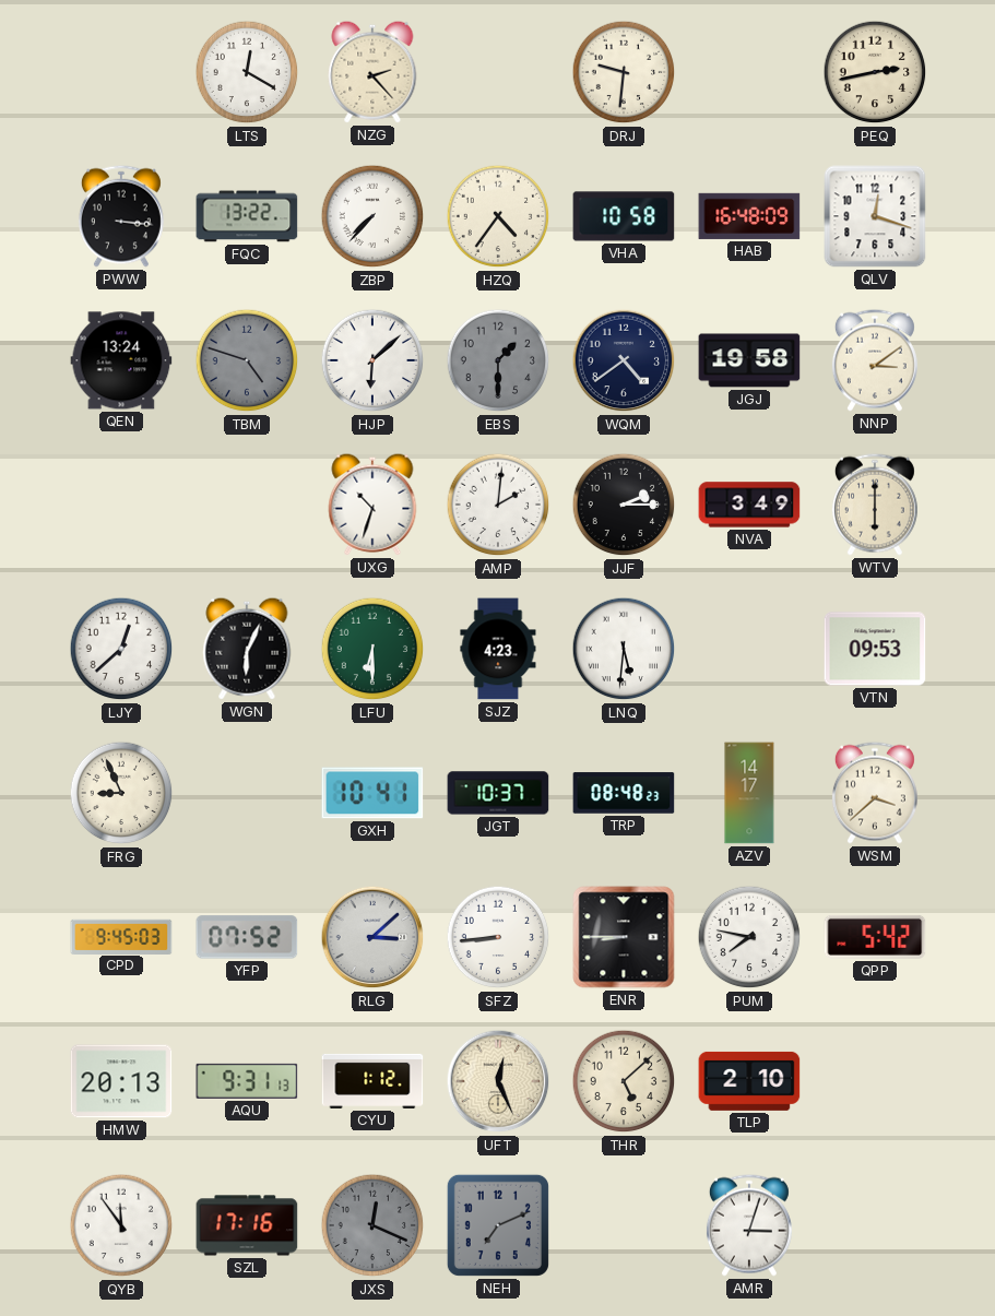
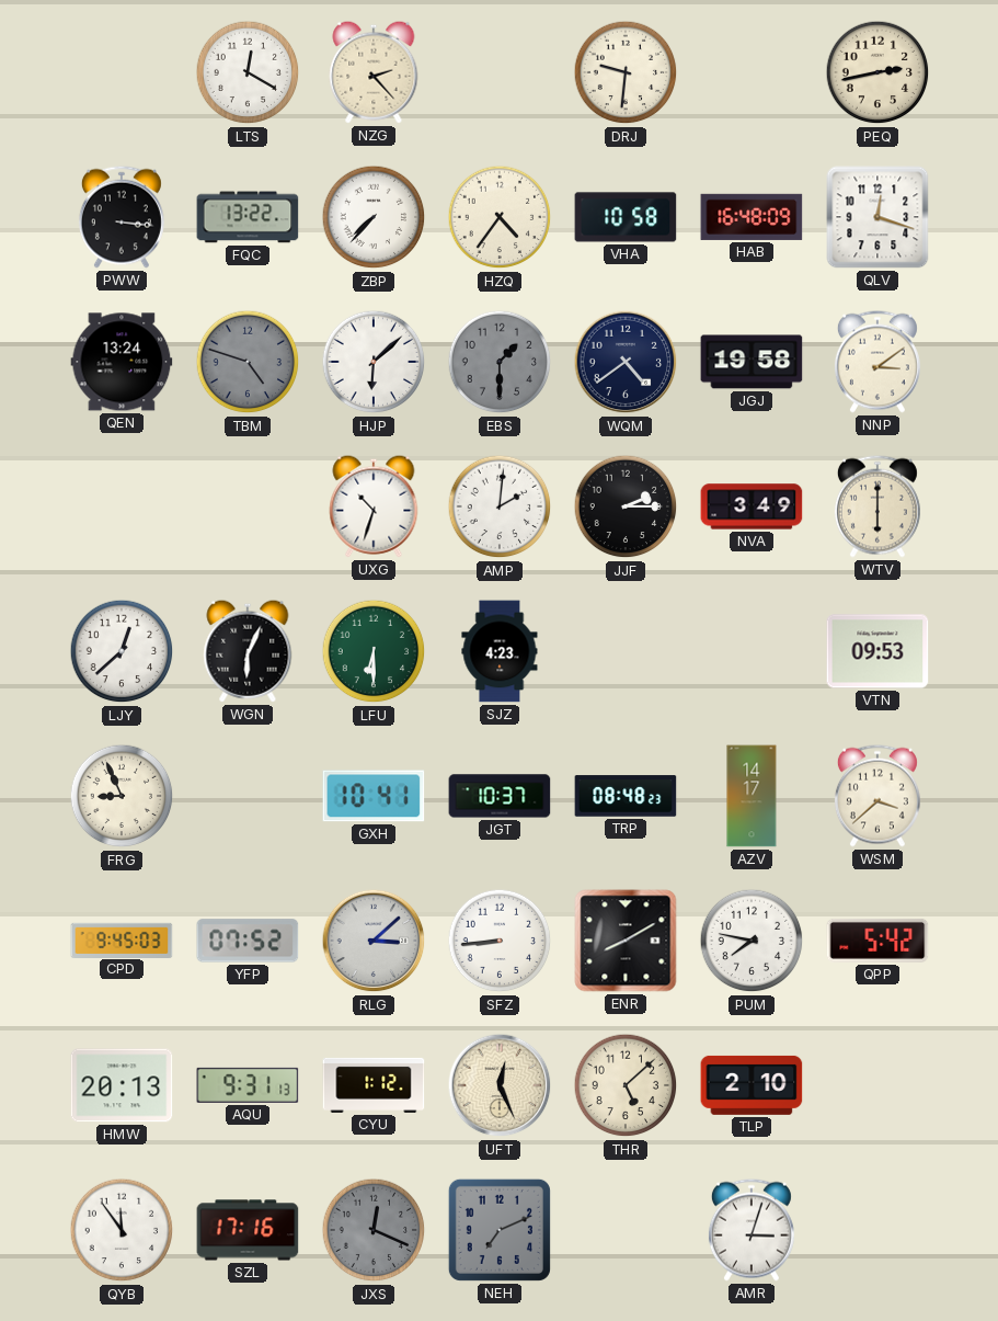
LNQ: 5:31 -> none
ENR: 8:45 -> 8:10
